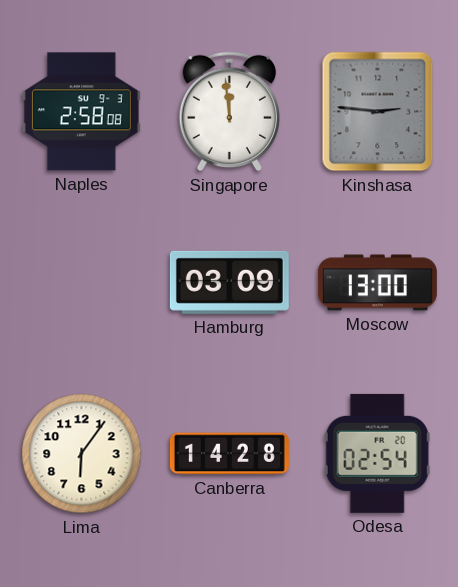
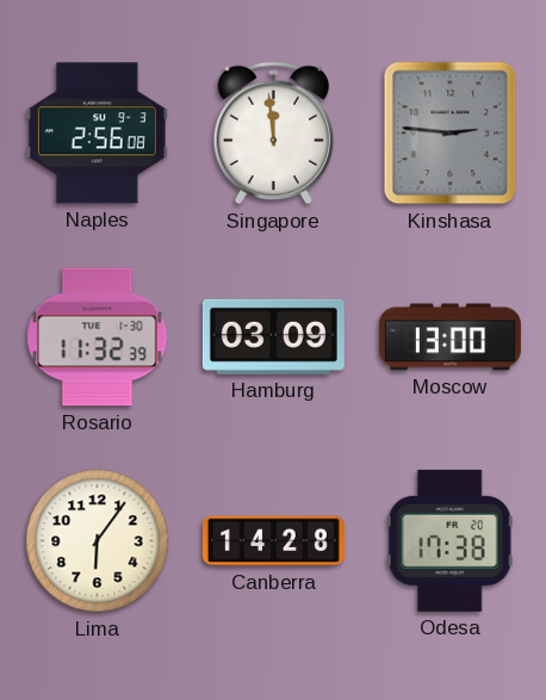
Naples: 2:58 -> 2:56
Rosario: none -> 11:32
Odesa: 02:54 -> 17:38
